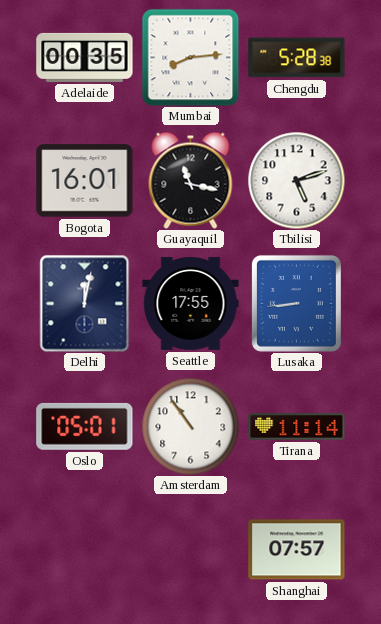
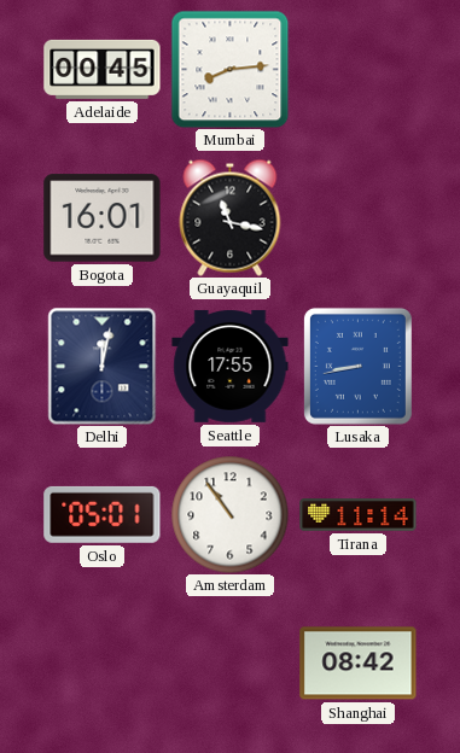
Adelaide: 00:35 -> 00:45
Chengdu: 5:28 -> none
Tbilisi: 5:12 -> none
Lusaka: 8:44 -> 8:43
Shanghai: 07:57 -> 08:42
